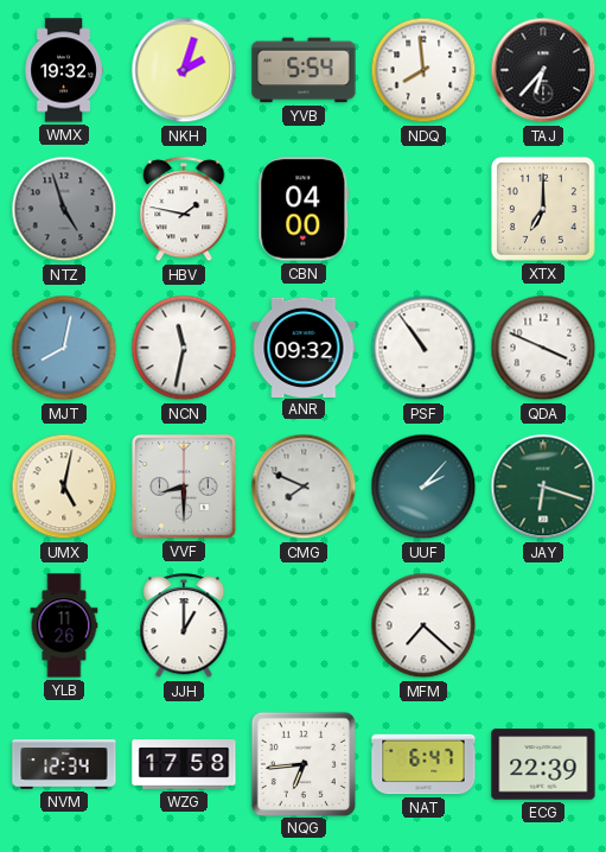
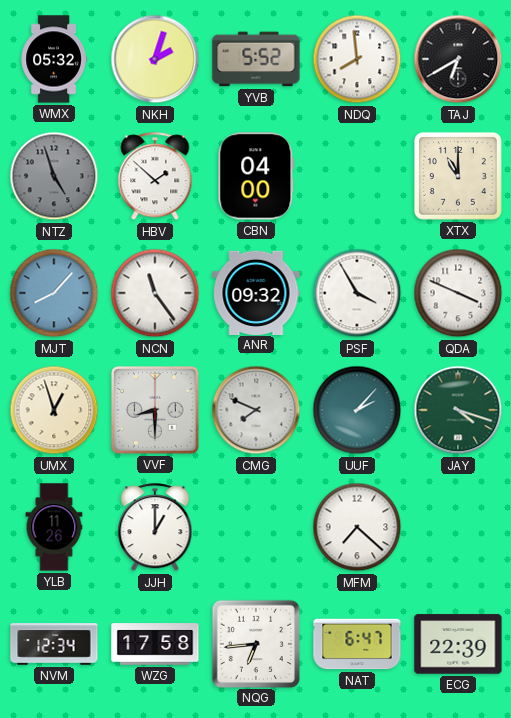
WMX: 19:32 -> 05:32
YVB: 5:54 -> 5:52
TAJ: 6:37 -> 6:40
HBV: 1:47 -> 1:52
XTX: 7:00 -> 11:00
MJT: 8:02 -> 8:07
NCN: 11:32 -> 11:24
PSF: 10:54 -> 3:55
UMX: 5:02 -> 12:57
JAY: 6:18 -> 4:18
